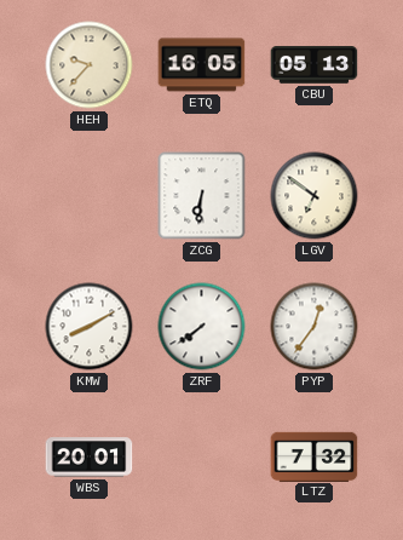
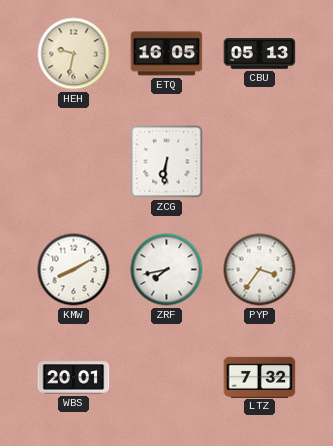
HEH: 9:37 -> 9:32
LGV: 6:51 -> none
ZRF: 7:39 -> 7:43
PYP: 12:36 -> 3:36
